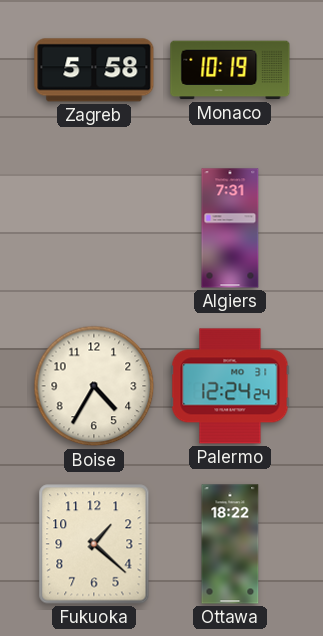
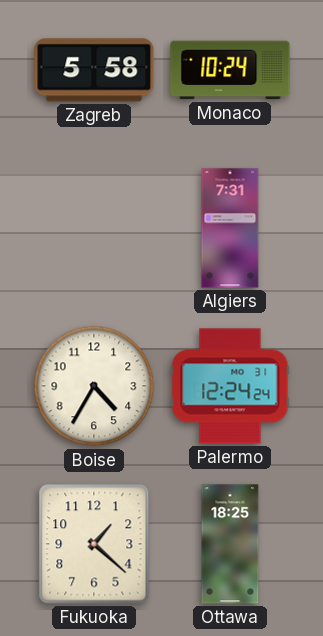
Monaco: 10:19 -> 10:24
Ottawa: 18:22 -> 18:25
